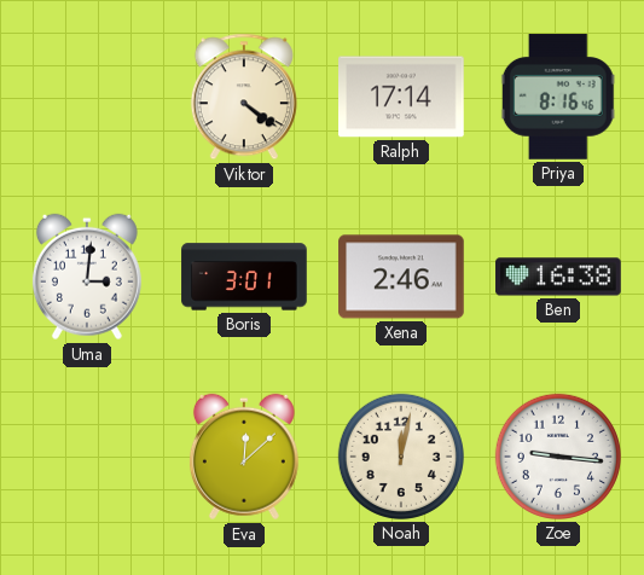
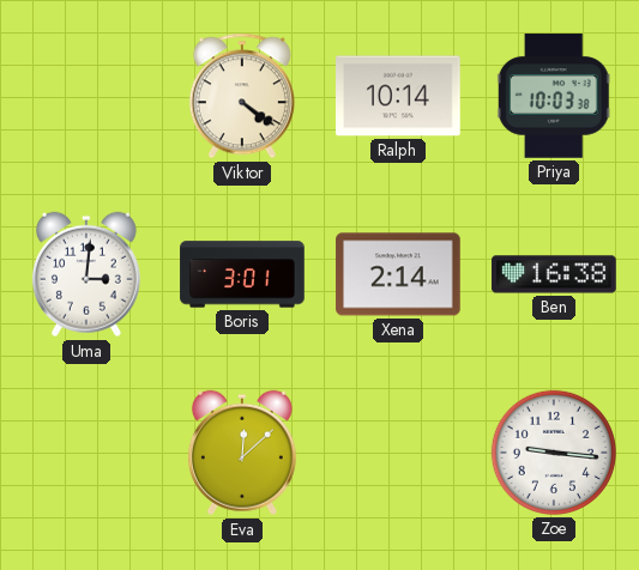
Ralph: 17:14 -> 10:14
Priya: 8:16 -> 10:03
Xena: 2:46 -> 2:14
Noah: 12:02 -> none
